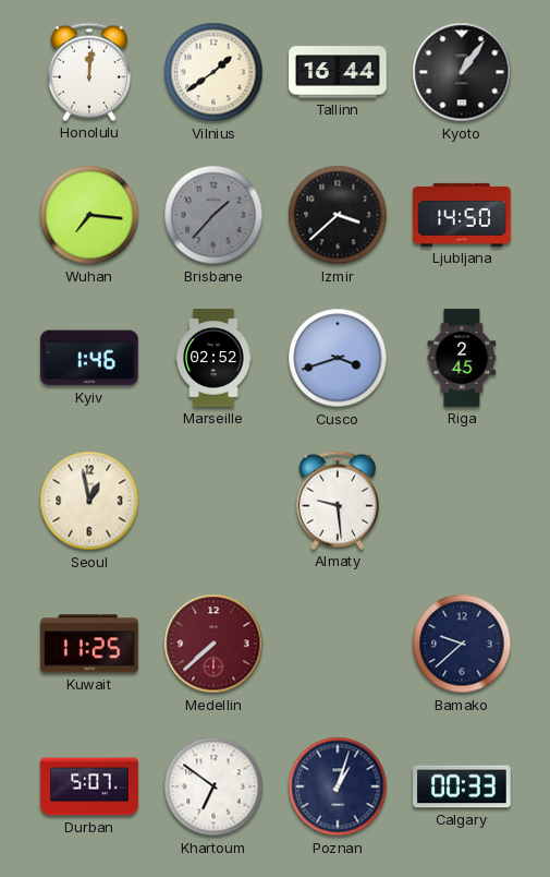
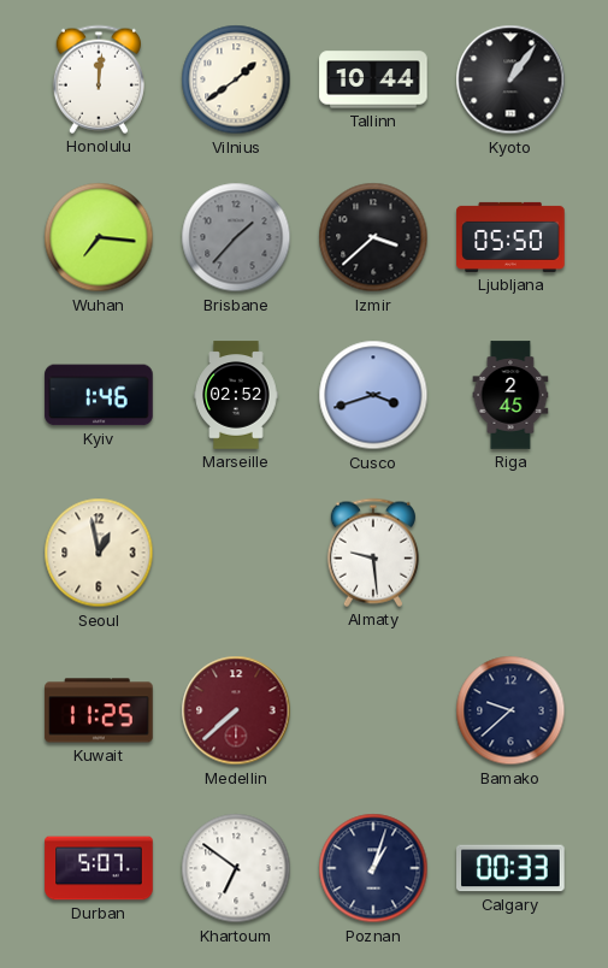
Tallinn: 16:44 -> 10:44
Ljubljana: 14:50 -> 05:50
